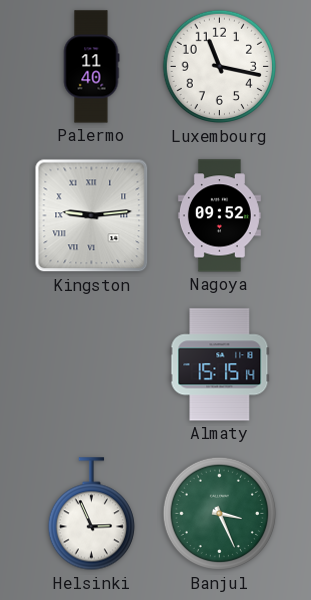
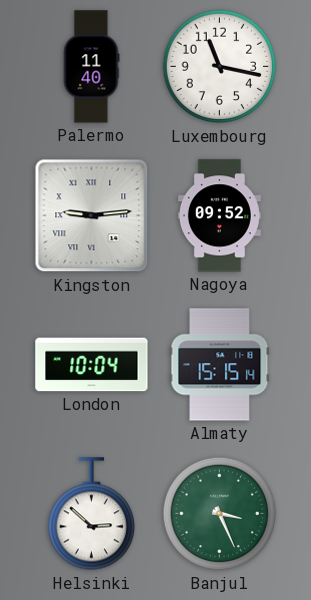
London: none -> 10:04
Helsinki: 2:56 -> 2:52
